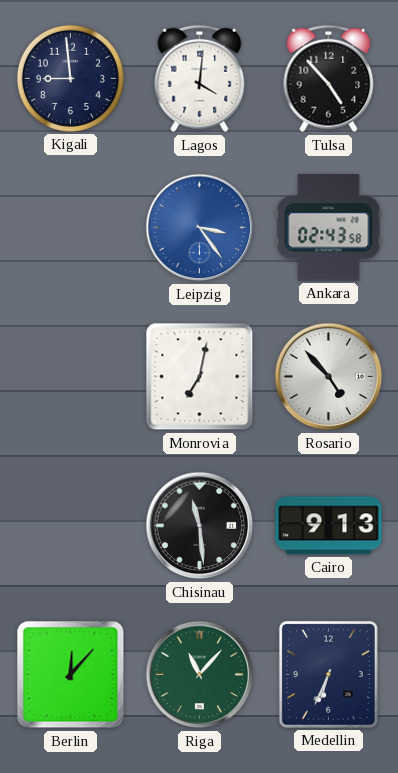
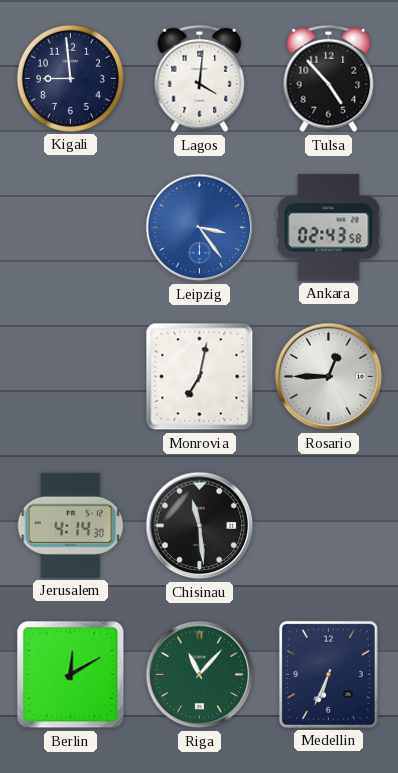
Rosario: 4:53 -> 12:45
Jerusalem: none -> 4:14
Cairo: 9:13 -> none
Berlin: 12:07 -> 12:10
